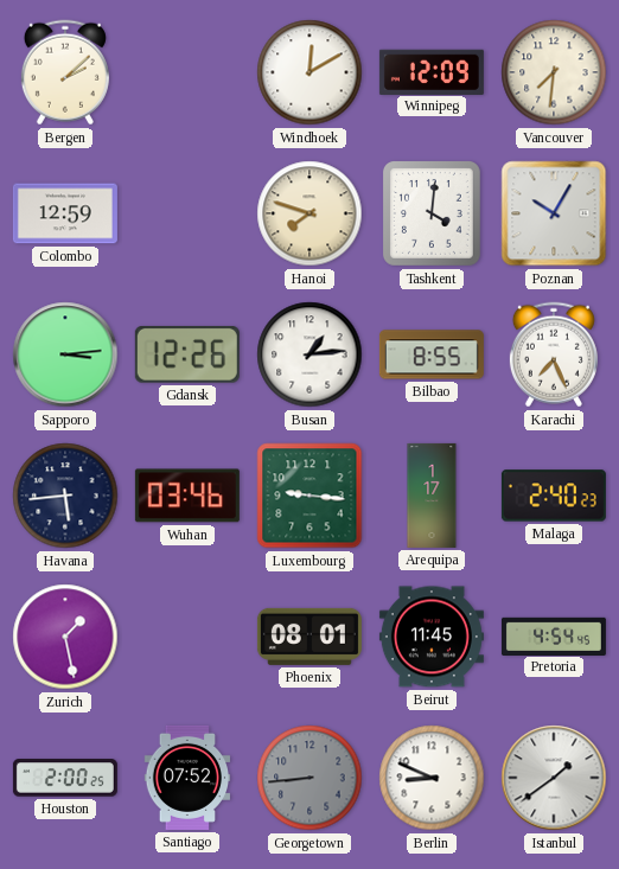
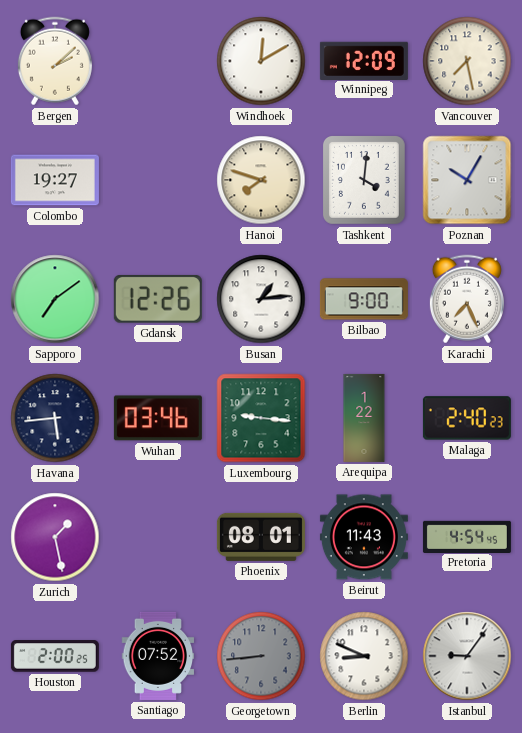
Vancouver: 7:31 -> 7:28
Colombo: 12:59 -> 19:27
Sapporo: 3:14 -> 7:09
Bilbao: 8:55 -> 9:00
Arequipa: 1:17 -> 1:22
Beirut: 11:45 -> 11:43
Istanbul: 1:39 -> 9:06
